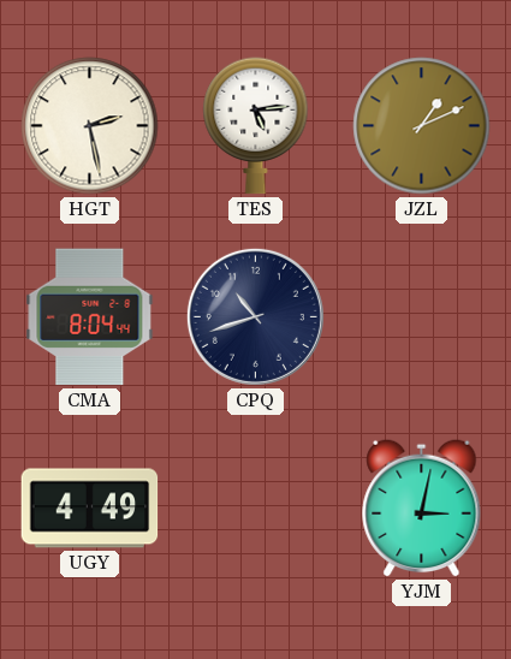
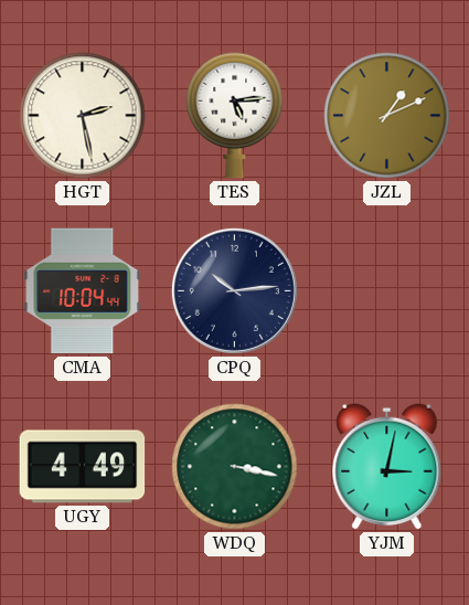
CMA: 8:04 -> 10:04
CPQ: 10:42 -> 10:14
WDQ: none -> 3:17
